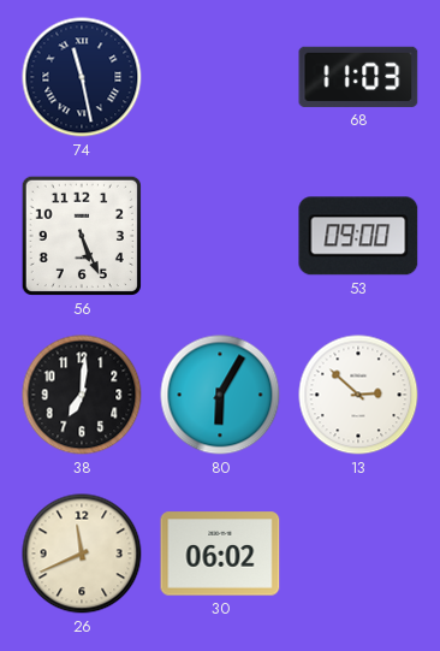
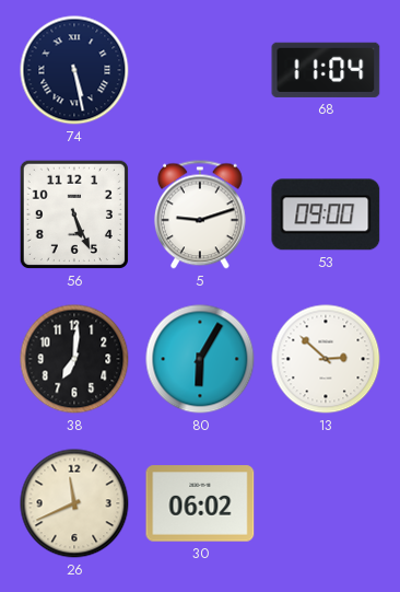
74: 11:28 -> 5:28
68: 11:03 -> 11:04
5: none -> 9:12
